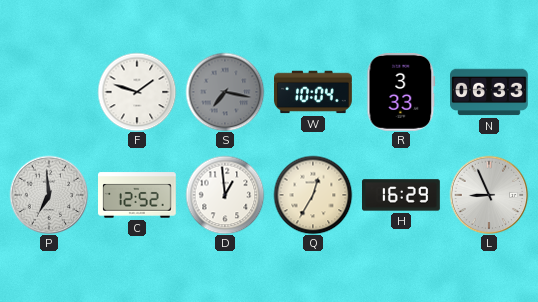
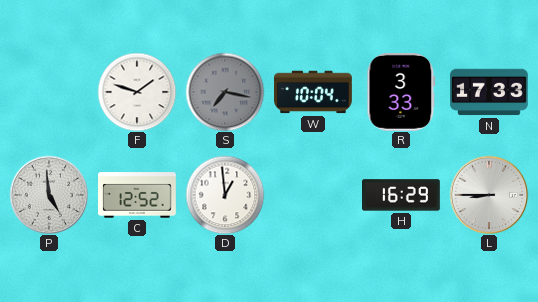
N: 06:33 -> 17:33
P: 6:59 -> 4:59
Q: 12:35 -> none
L: 8:56 -> 8:45
